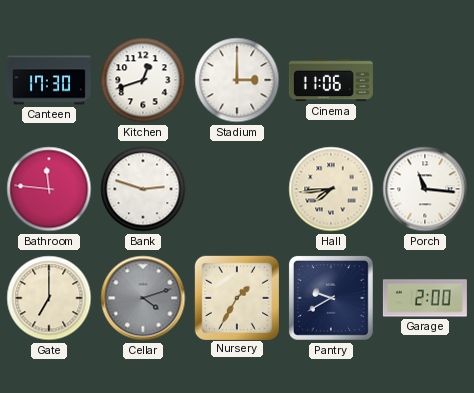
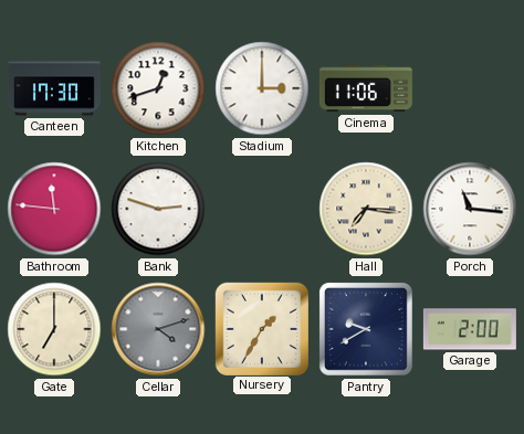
Hall: 7:44 -> 7:16
